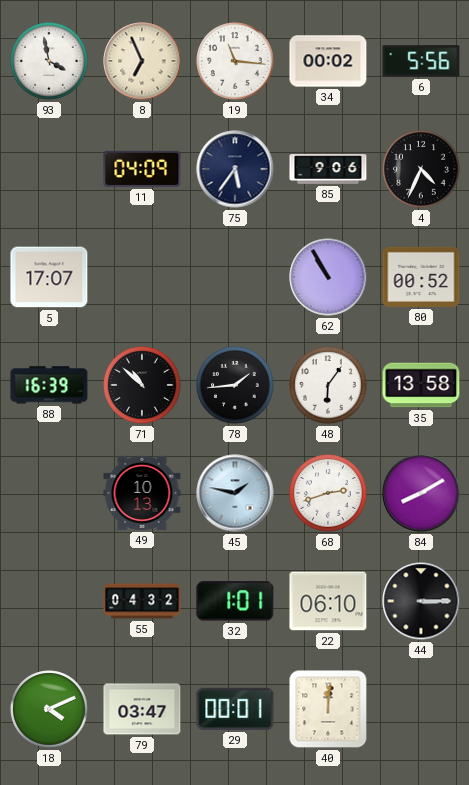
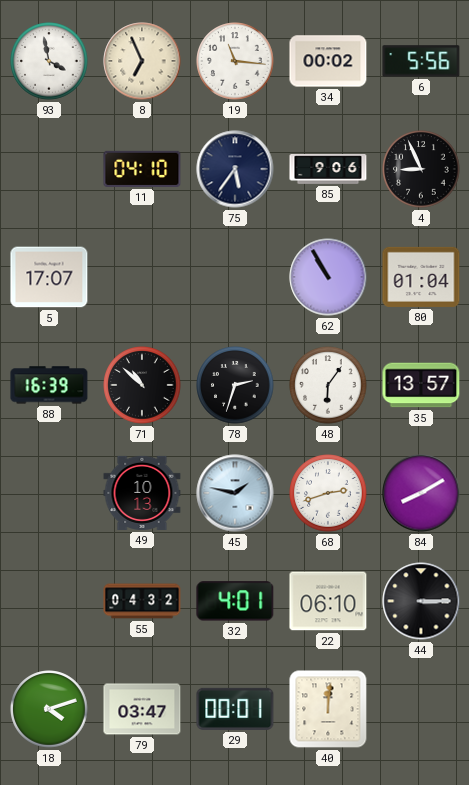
11: 04:09 -> 04:10
4: 4:34 -> 8:56
80: 00:52 -> 01:04
78: 1:44 -> 2:33
35: 13:58 -> 13:57
32: 1:01 -> 4:01
18: 4:11 -> 4:12
